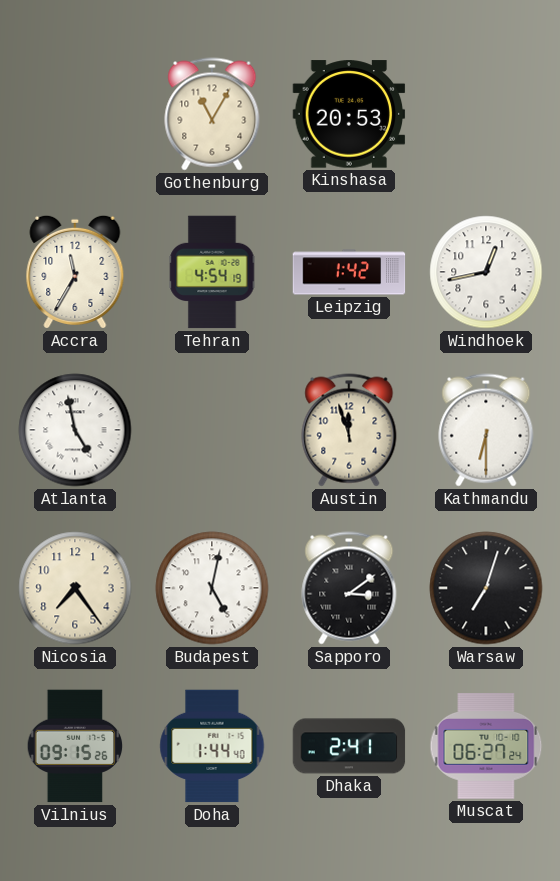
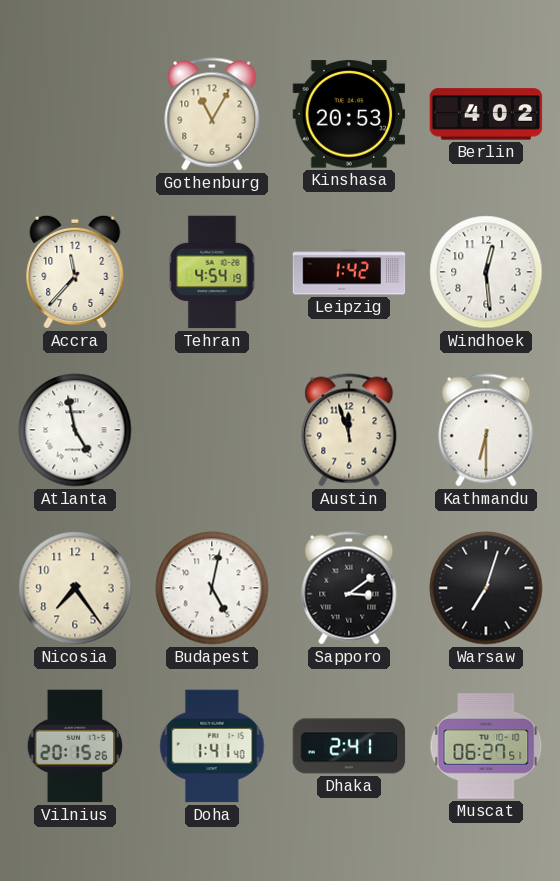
Berlin: none -> 4:02
Accra: 11:35 -> 11:37
Windhoek: 12:43 -> 12:29
Vilnius: 09:15 -> 20:15
Doha: 1:44 -> 1:41
Muscat: 06:27:24 -> 06:27:51
